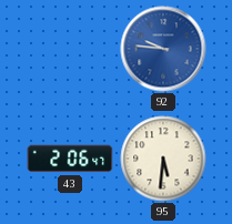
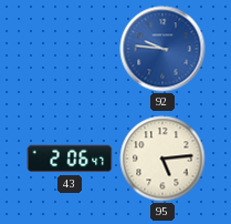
95: 5:31 -> 5:14
